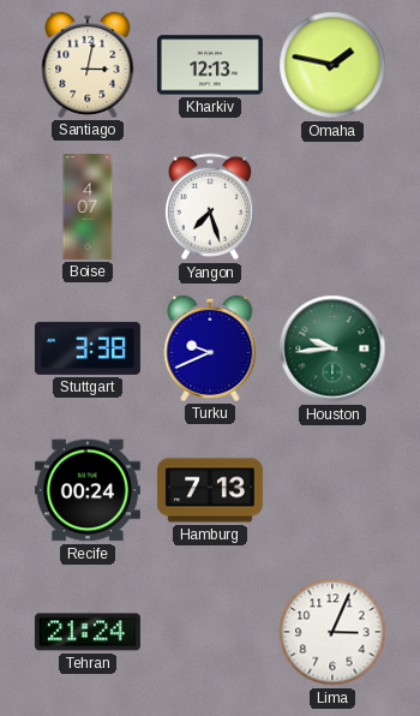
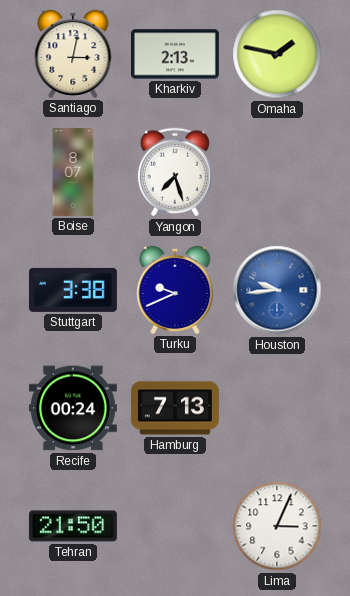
Kharkiv: 12:13 -> 2:13
Boise: 4:07 -> 8:07
Houston dial: green -> blue
Tehran: 21:24 -> 21:50
